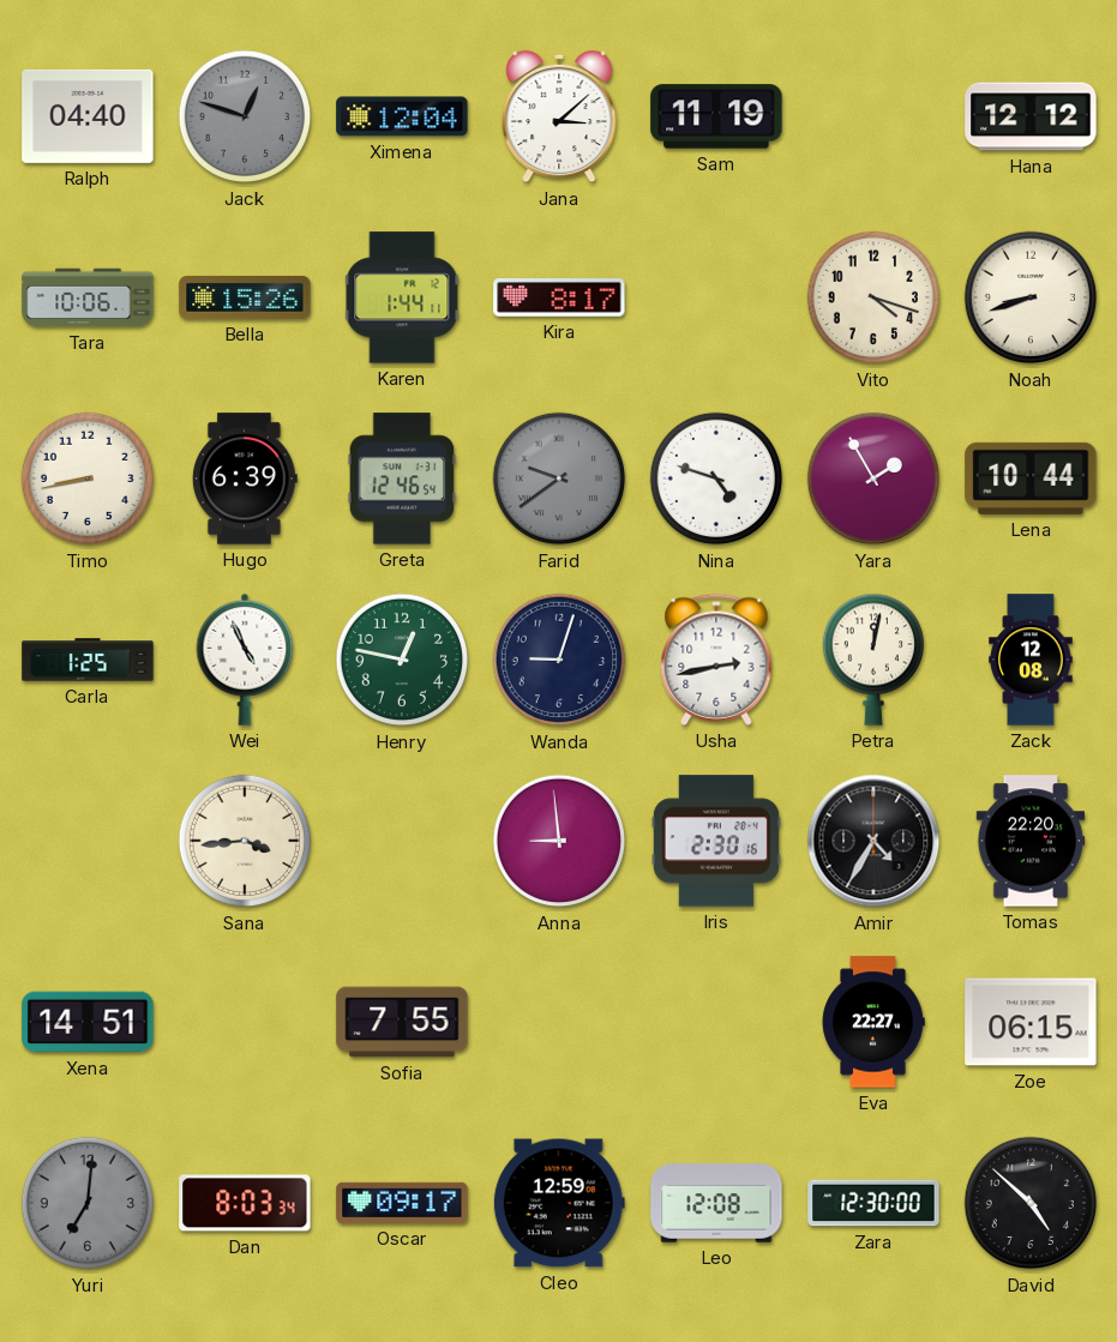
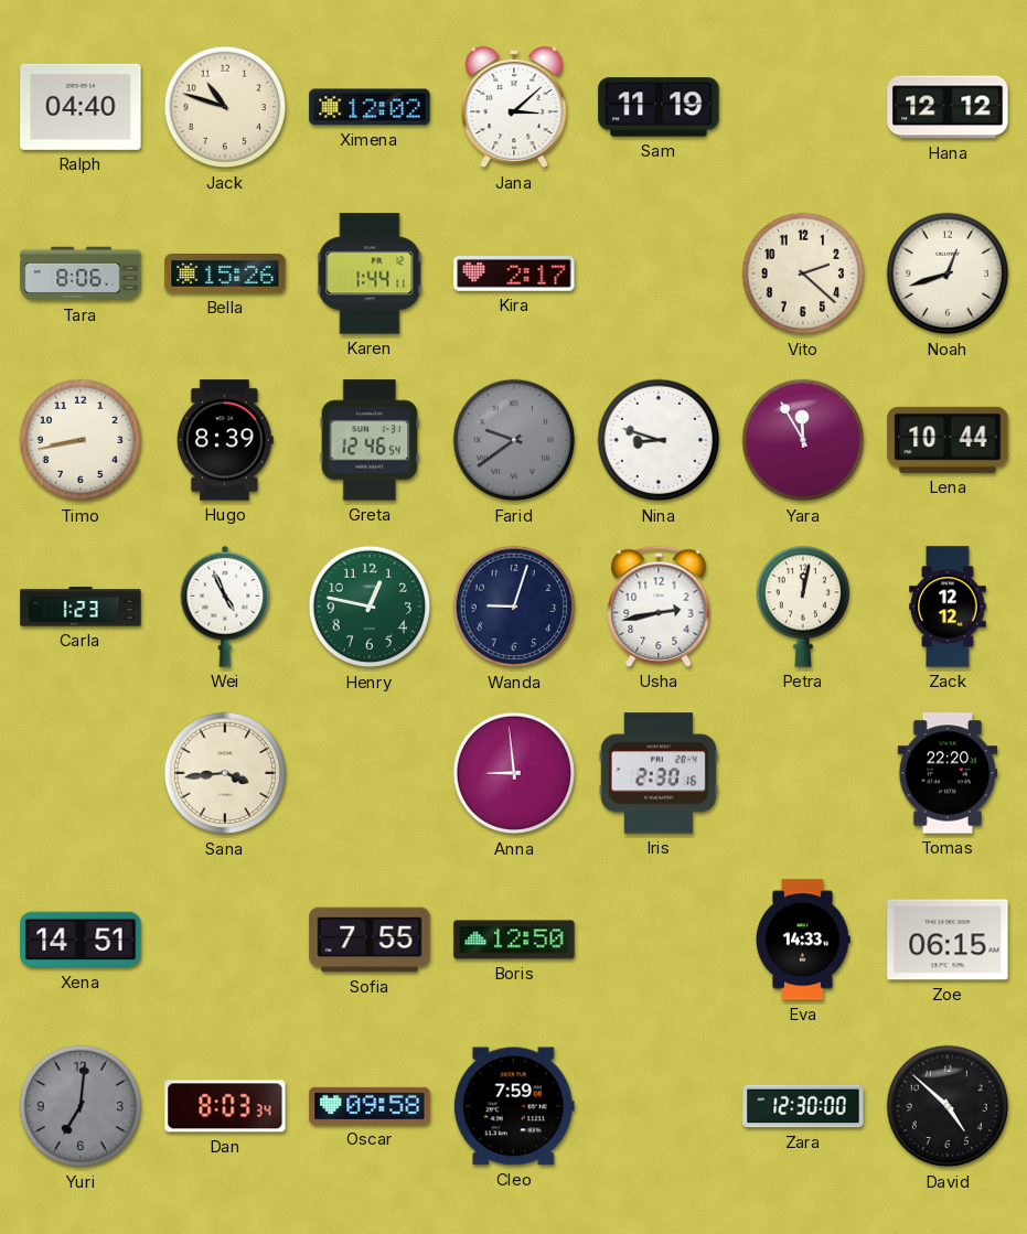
Jack: 12:48 -> 10:48
Jack dial: grey -> cream
Ximena: 12:04 -> 12:02
Tara: 10:06 -> 8:06
Kira: 8:17 -> 2:17
Vito: 4:18 -> 2:22
Noah: 8:42 -> 12:42
Hugo: 6:39 -> 8:39
Nina: 4:48 -> 8:48
Yara: 1:55 -> 11:55
Carla: 1:25 -> 1:23
Zack: 12:08 -> 12:12
Amir: 4:35 -> none
Boris: none -> 12:50
Eva: 22:27 -> 14:33
Oscar: 09:17 -> 09:58
Cleo: 12:59 -> 7:59
Leo: 12:08 -> none
